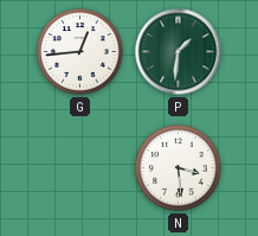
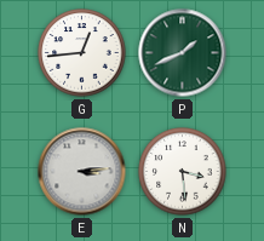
P: 1:31 -> 1:41
E: none -> 3:14
